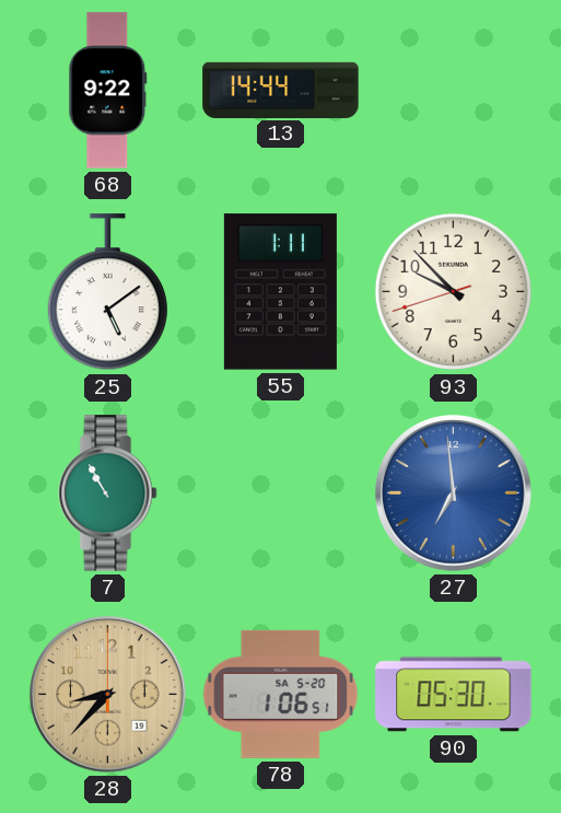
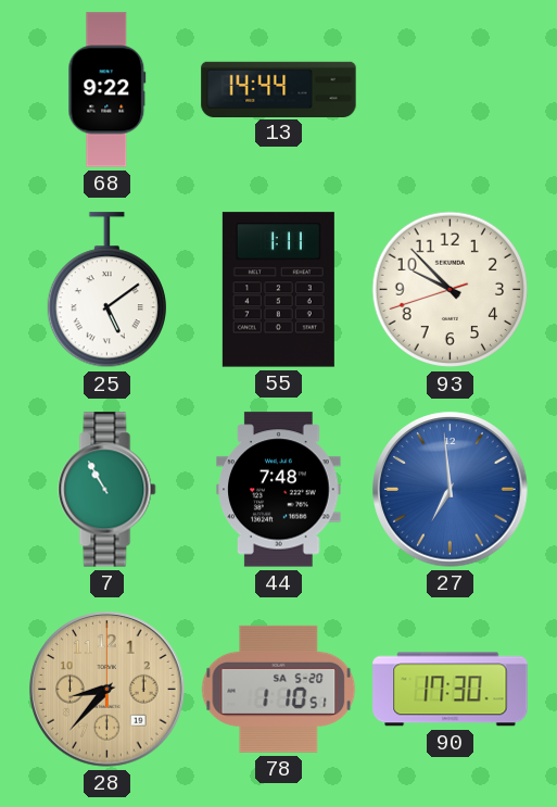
44: none -> 7:48
78: 1:06 -> 1:10
90: 05:30 -> 17:30
